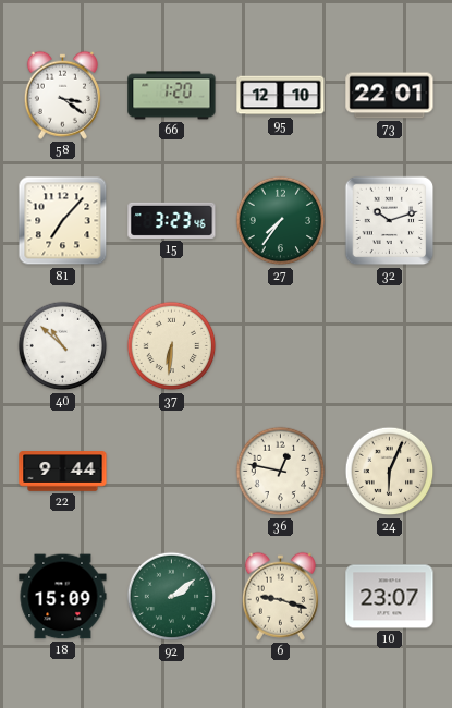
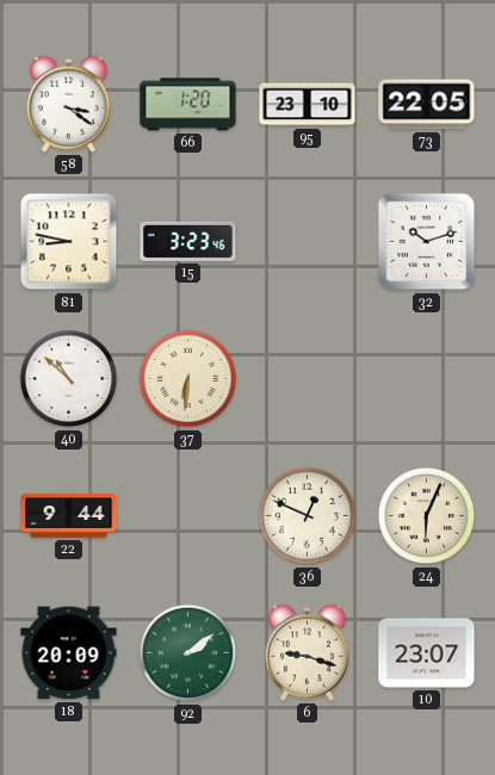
95: 12:10 -> 23:10
73: 22:01 -> 22:05
81: 7:07 -> 8:47
27: 7:36 -> none
36: 12:47 -> 12:49
18: 15:09 -> 20:09
